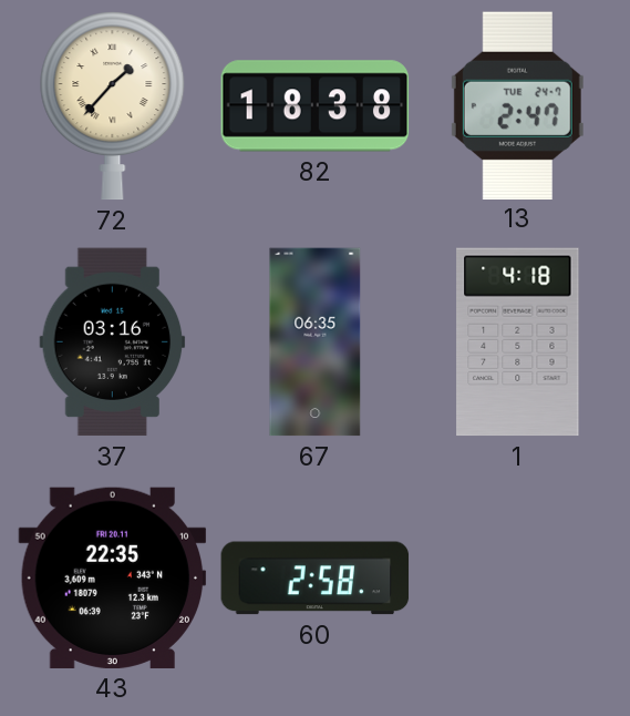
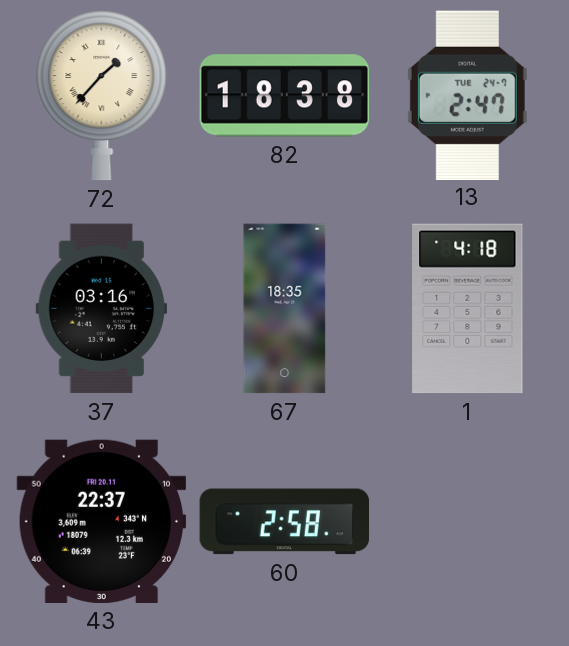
67: 06:35 -> 18:35
43: 22:35 -> 22:37
